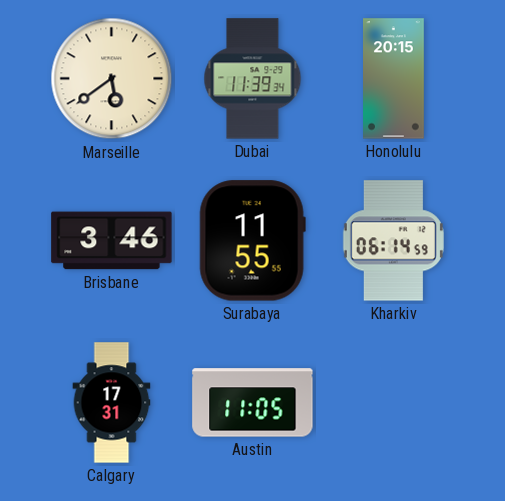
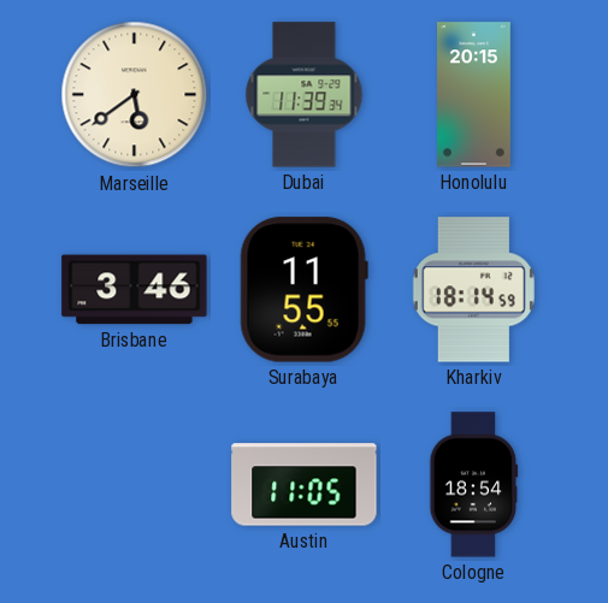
Kharkiv: 06:14 -> 18:14
Calgary: 17:31 -> none
Cologne: none -> 18:54
